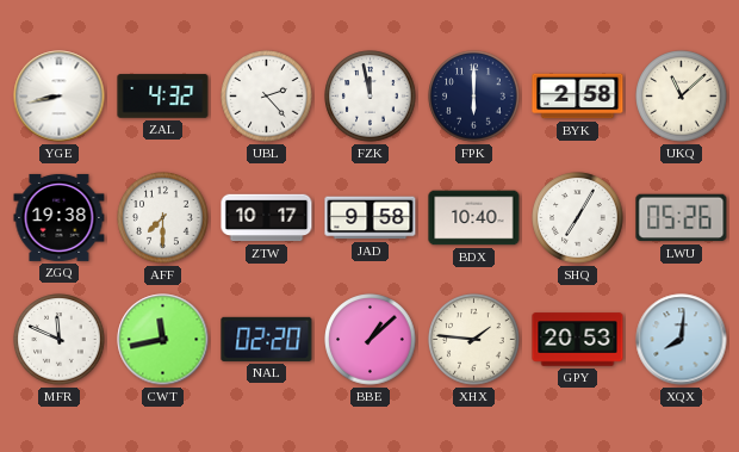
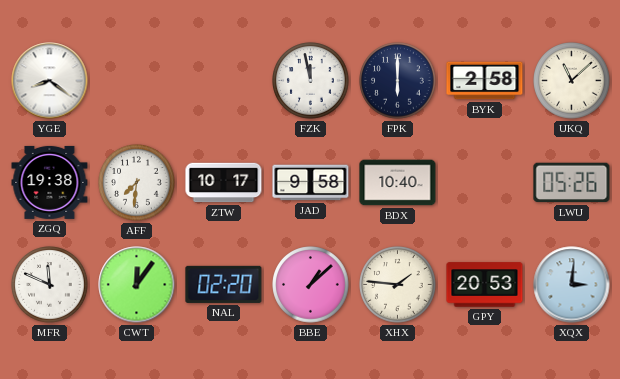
YGE: 8:43 -> 8:21
ZAL: 4:32 -> none
UBL: 2:23 -> none
AFF: 7:30 -> 7:31
SHQ: 7:05 -> none
CWT: 11:43 -> 12:06
XQX: 8:01 -> 3:01
